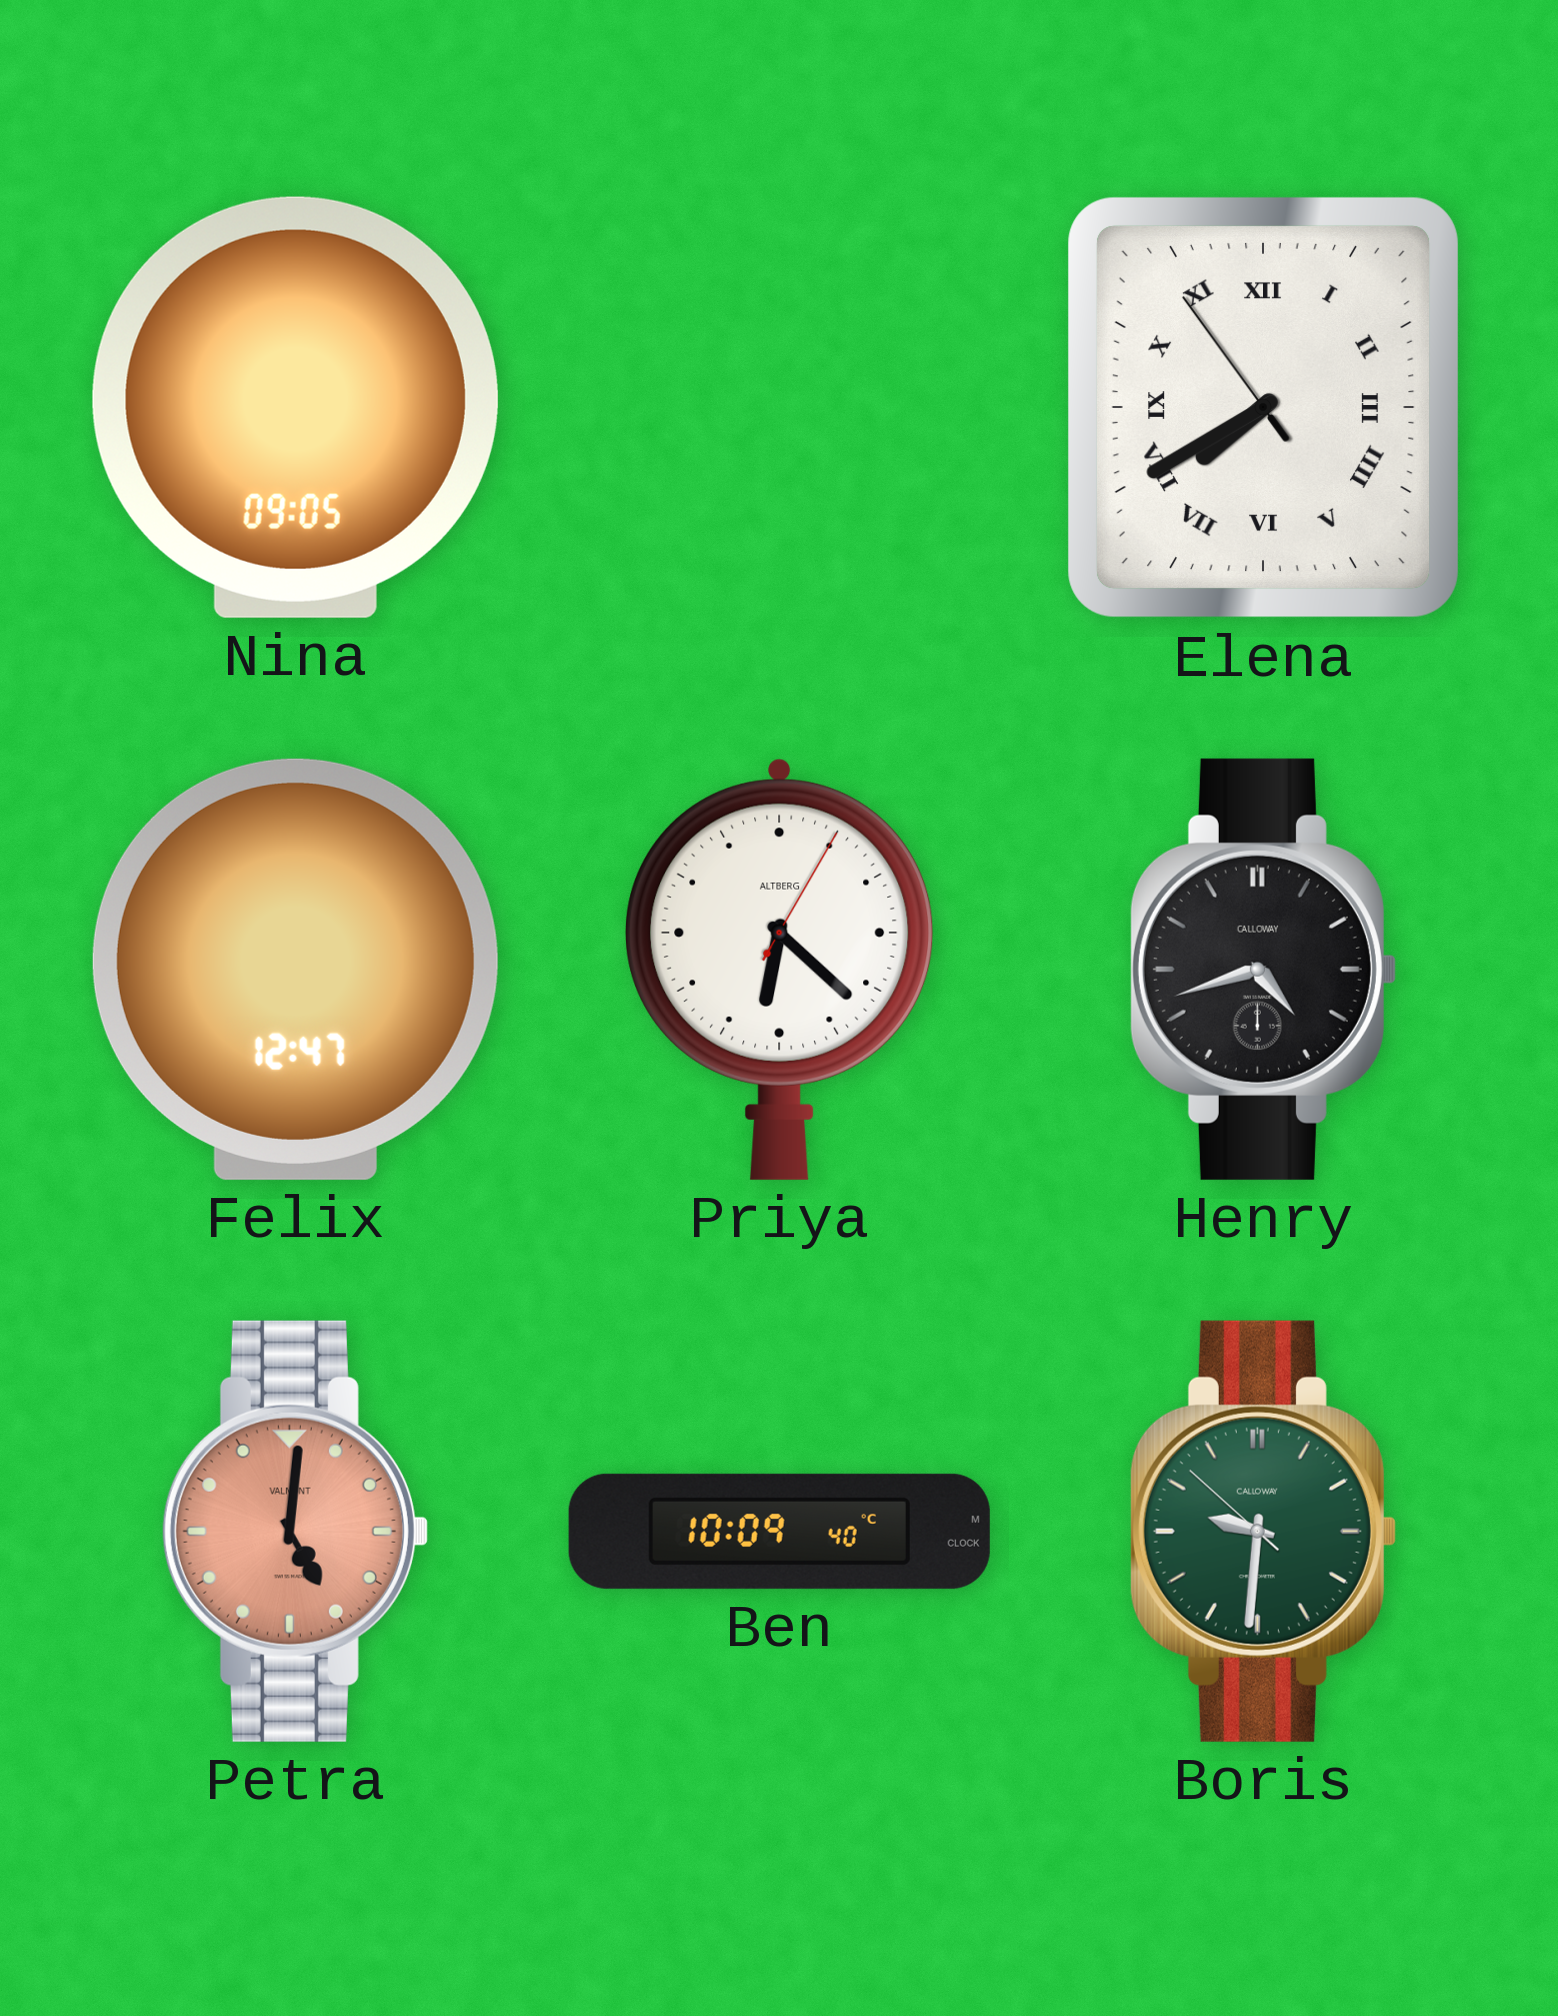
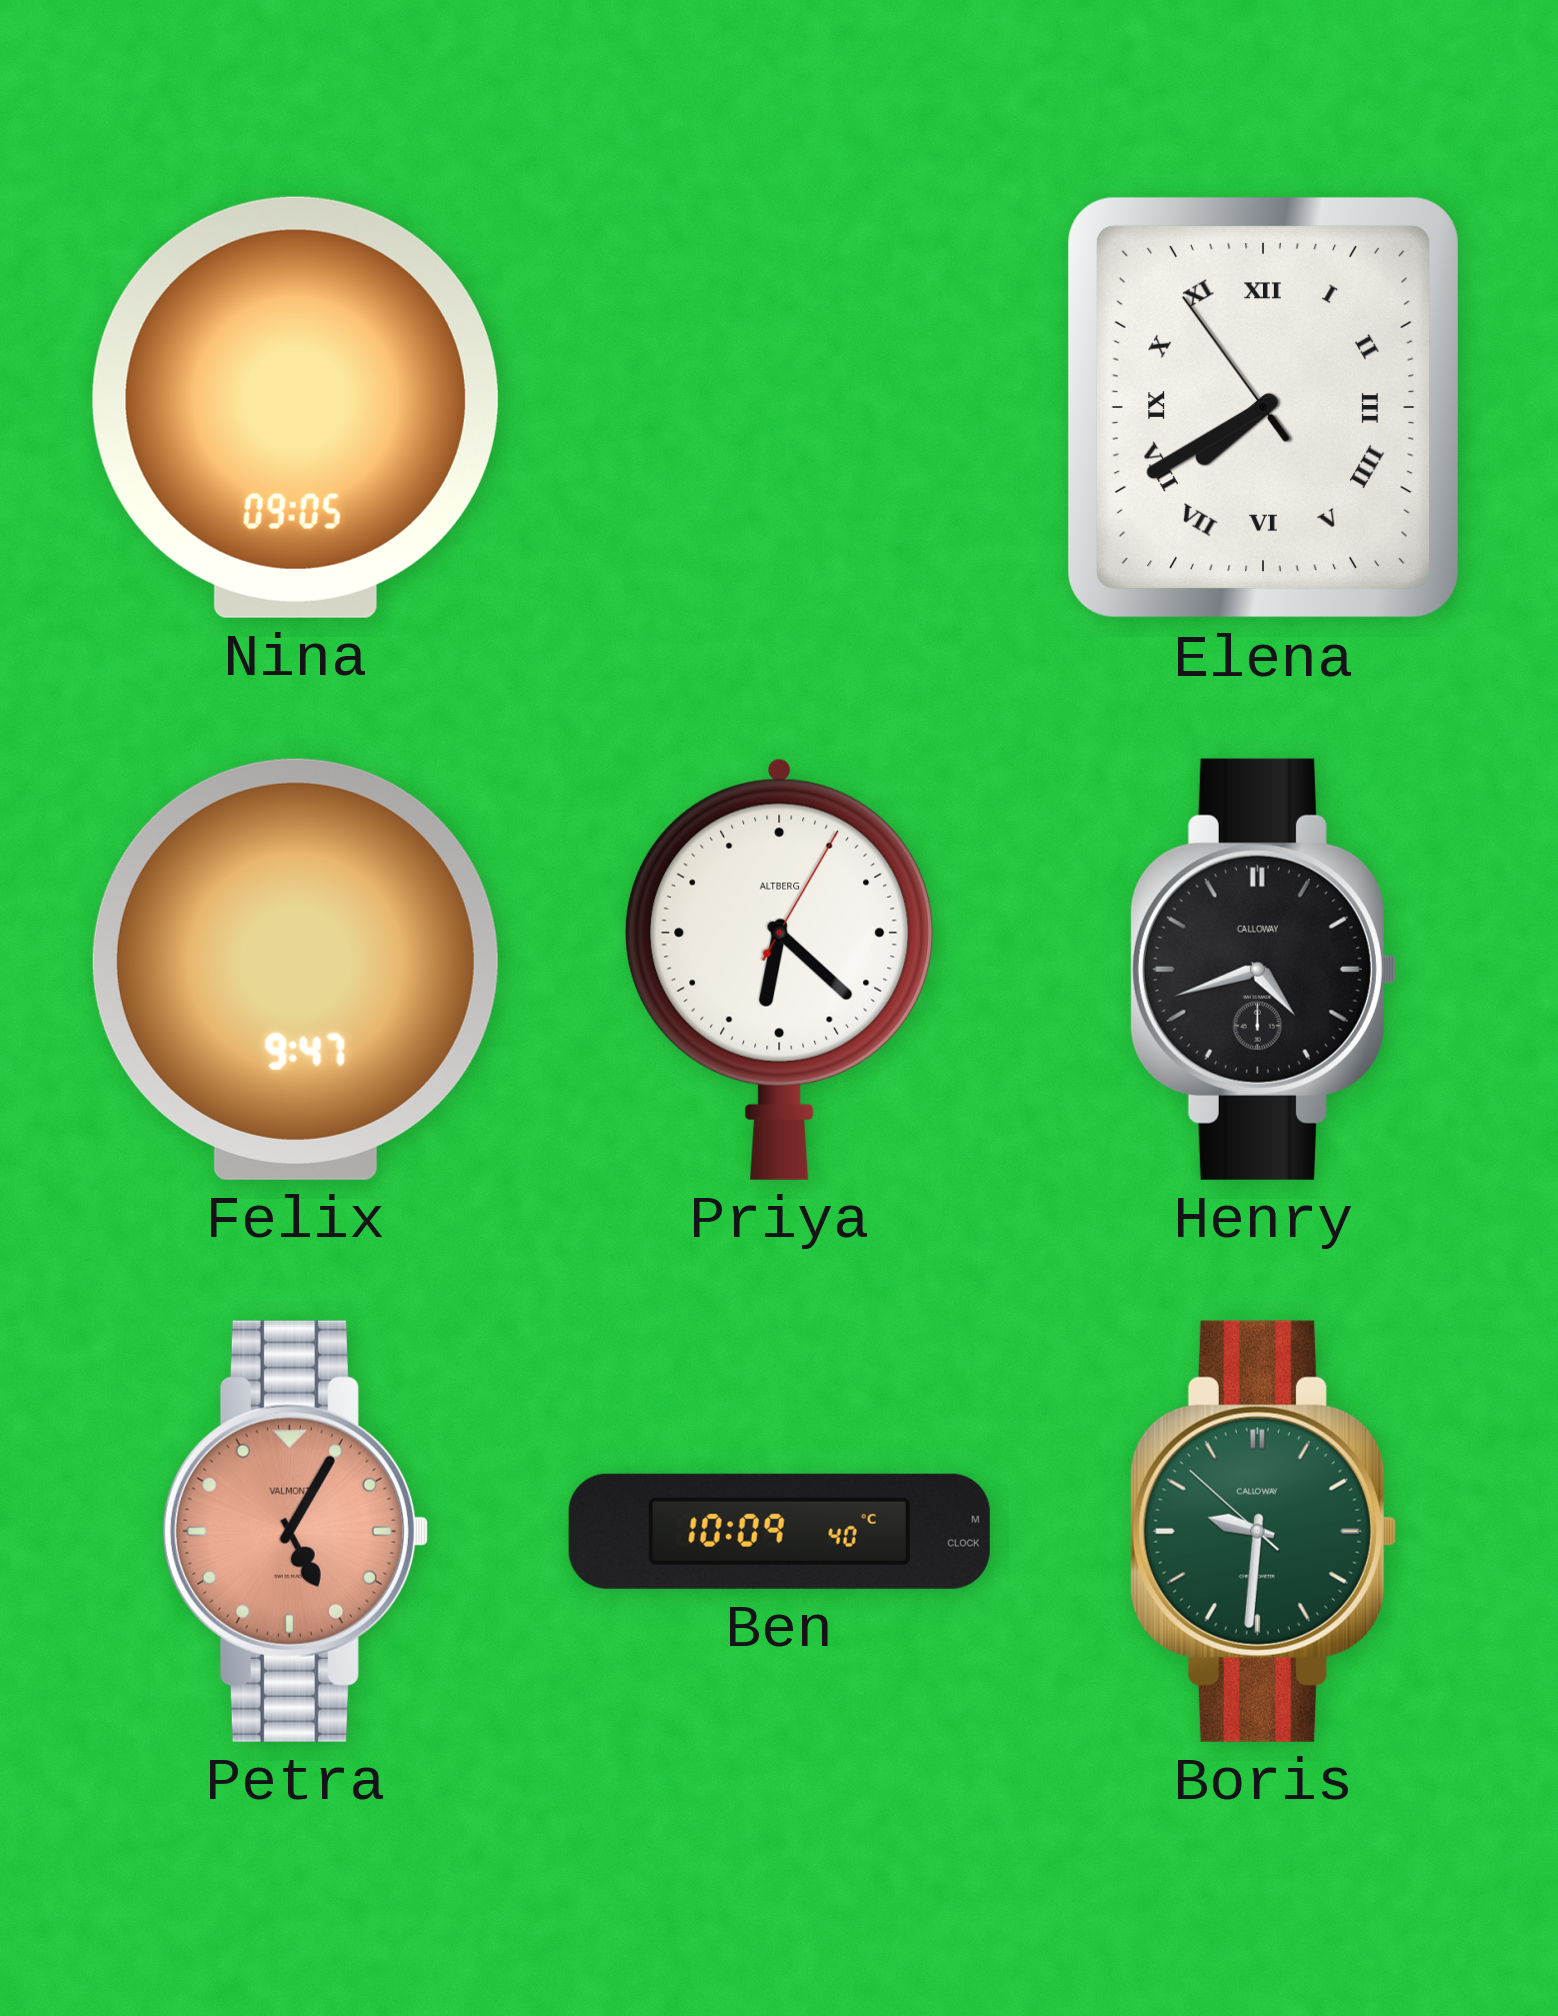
Felix: 12:47 -> 9:47
Petra: 5:01 -> 5:05
